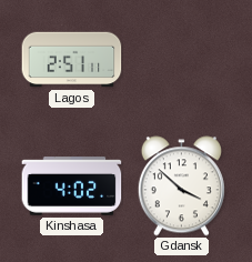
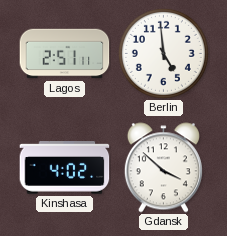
Berlin: none -> 4:59
